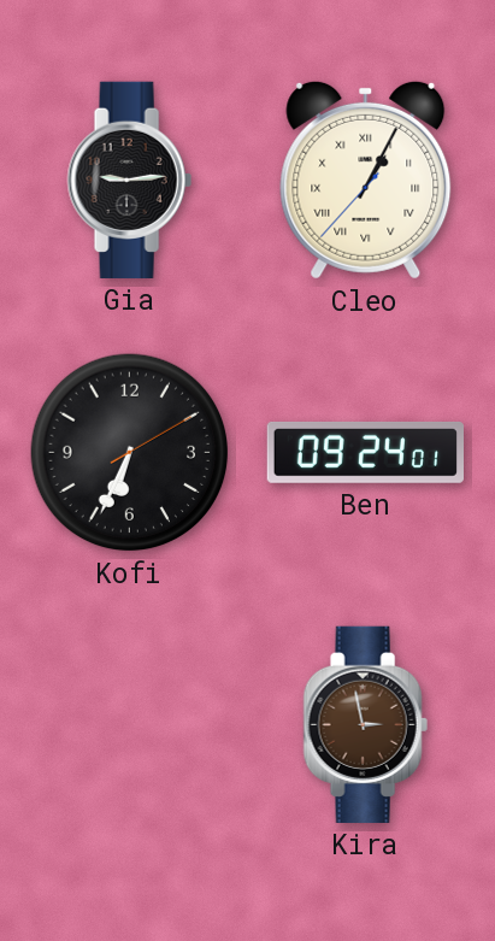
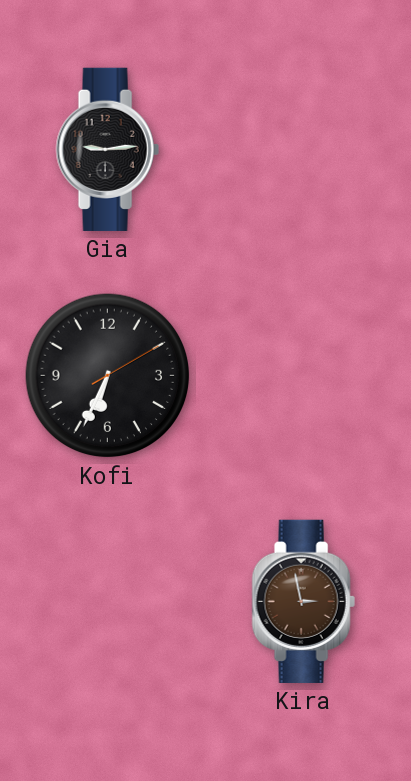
Cleo: 1:04 -> none
Ben: 09:24 -> none
